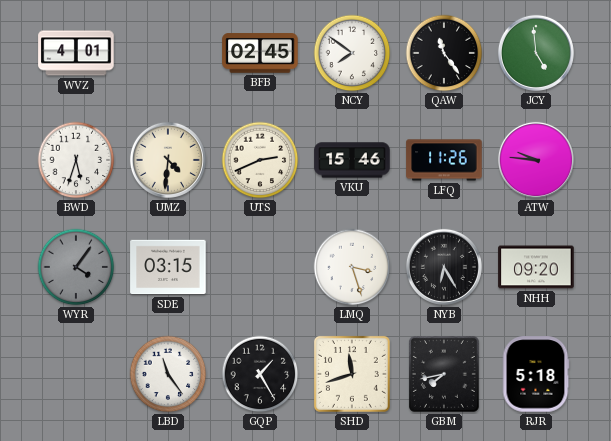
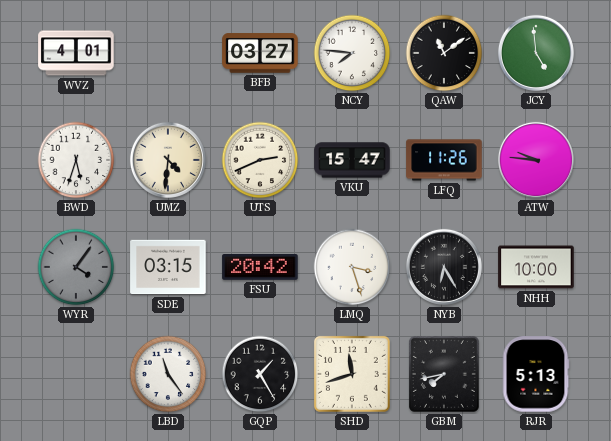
BFB: 02:45 -> 03:27
NCY: 7:51 -> 7:46
QAW: 11:24 -> 11:09
VKU: 15:46 -> 15:47
FSU: none -> 20:42
NHH: 09:20 -> 10:00
RJR: 5:18 -> 5:13
